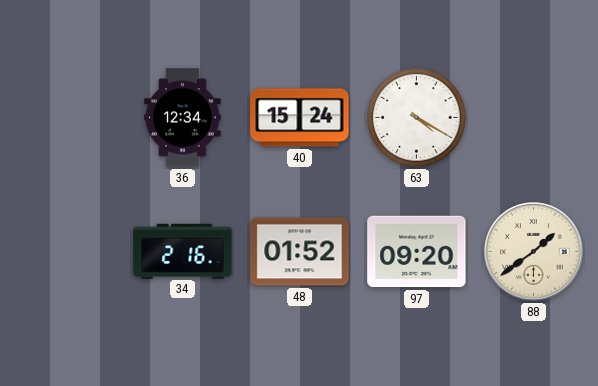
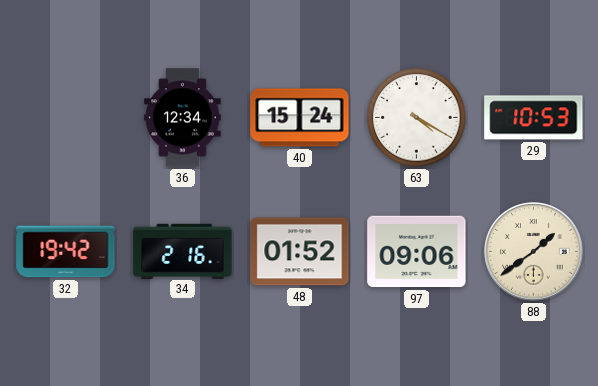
29: none -> 10:53
32: none -> 19:42
97: 09:20 -> 09:06
